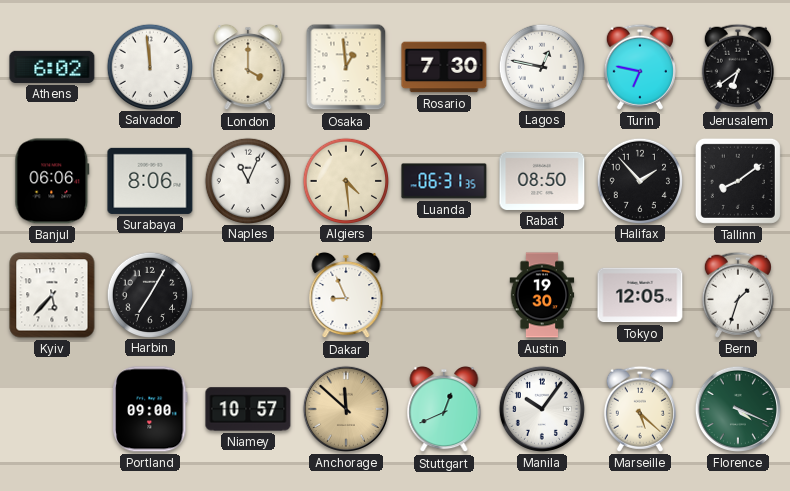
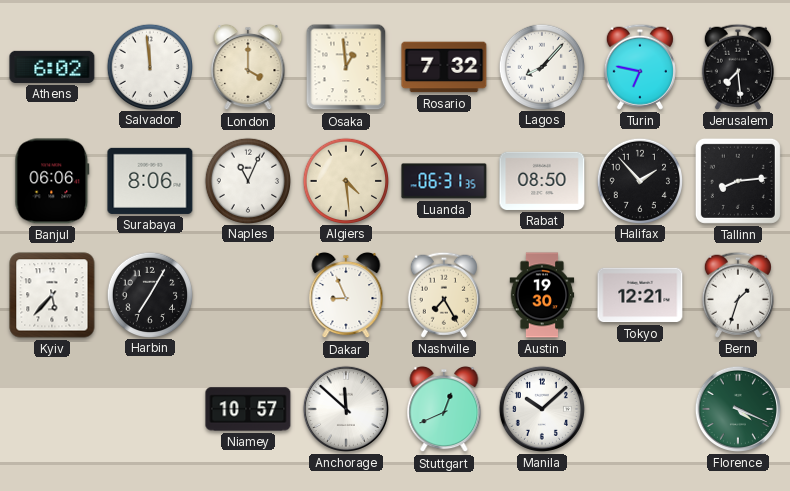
Rosario: 7:30 -> 7:32
Lagos: 12:47 -> 8:07
Jerusalem: 6:39 -> 7:29
Tallinn: 8:09 -> 8:14
Nashville: none -> 7:25
Tokyo: 12:05 -> 12:21
Portland: 09:00 -> none
Anchorage dial: champagne -> white
Manila: 10:06 -> 10:08
Marseille: 5:22 -> none
